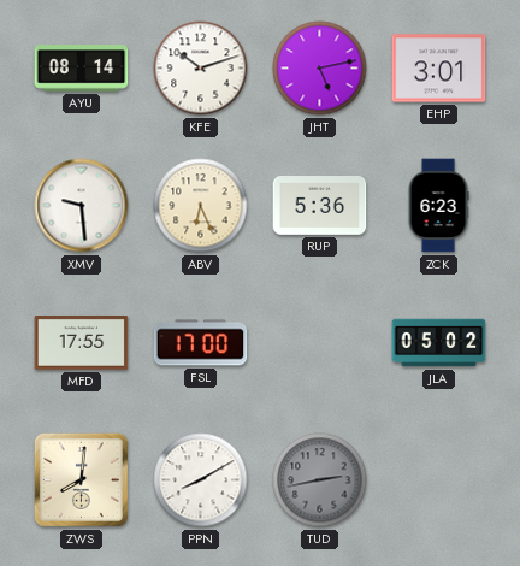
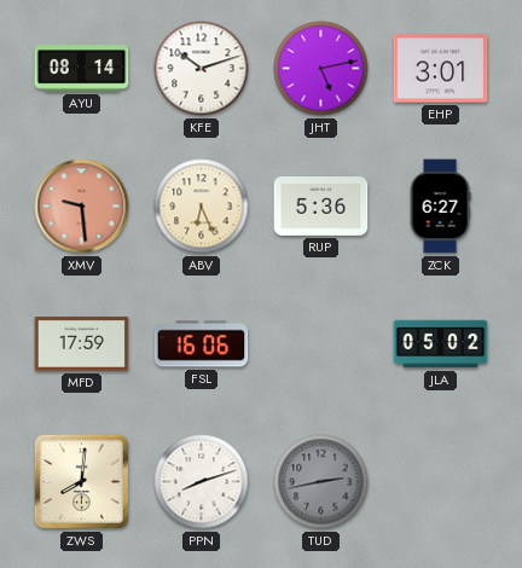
XMV dial: white -> salmon
ZCK: 6:23 -> 6:27
MFD: 17:55 -> 17:59
FSL: 17:00 -> 16:06
PPN: 8:10 -> 8:12
